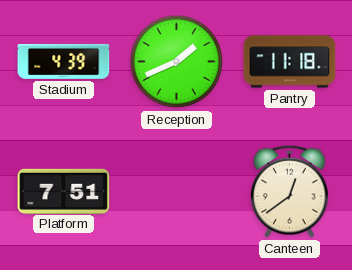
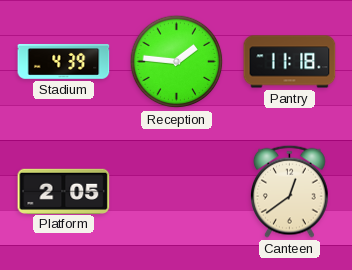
Reception: 1:41 -> 1:46
Platform: 7:51 -> 2:05
